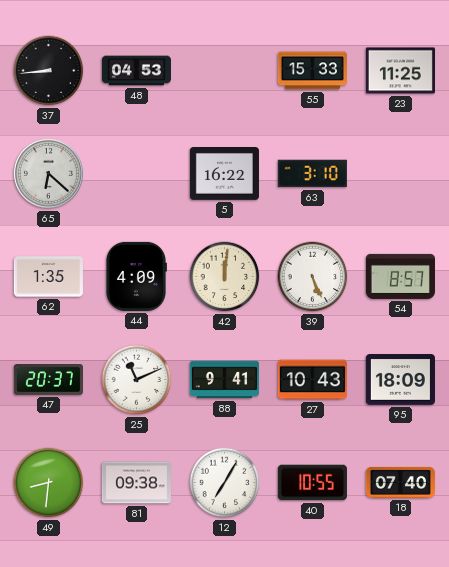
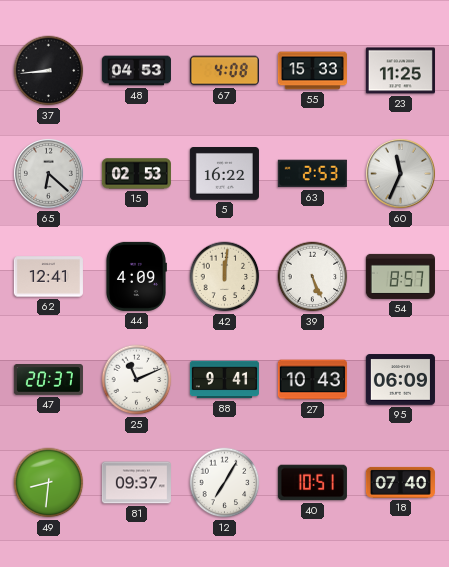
67: none -> 4:08
15: none -> 02:53
63: 3:10 -> 2:53
60: none -> 11:34
62: 1:35 -> 12:41
95: 18:09 -> 06:09
81: 09:38 -> 09:37
40: 10:55 -> 10:51
